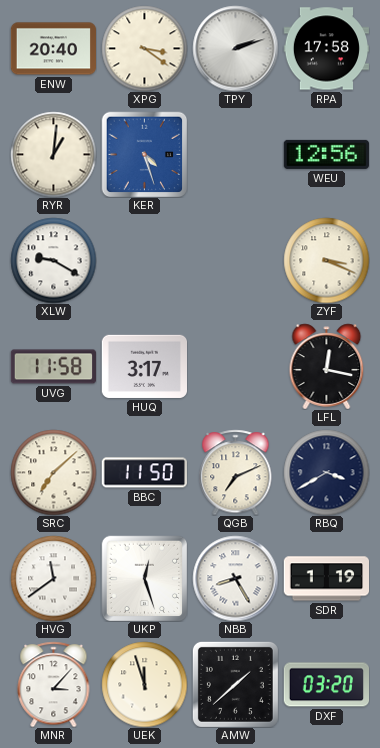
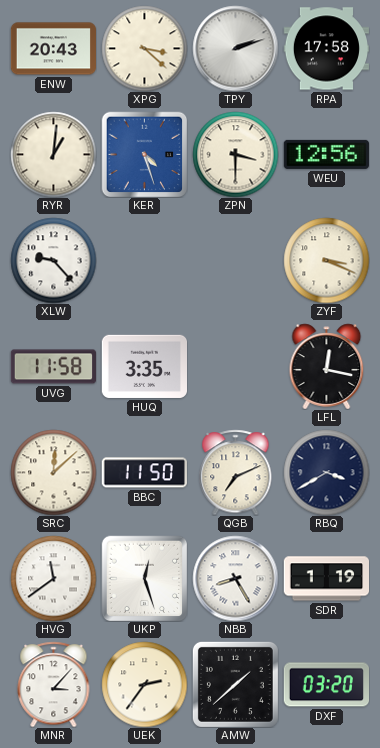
ENW: 20:40 -> 20:43
XPG: 3:21 -> 3:22
ZPN: none -> 3:30
XLW: 9:20 -> 9:23
HUQ: 3:17 -> 3:35
SRC: 7:08 -> 12:08
UEK: 11:57 -> 2:36
